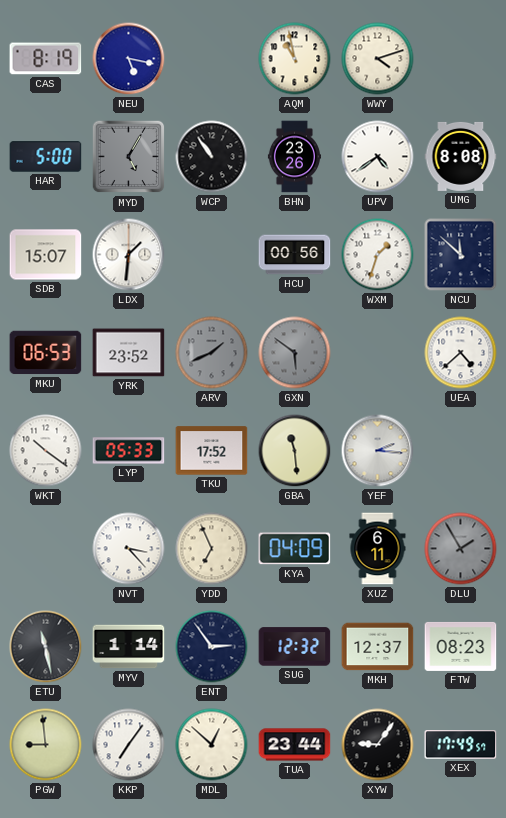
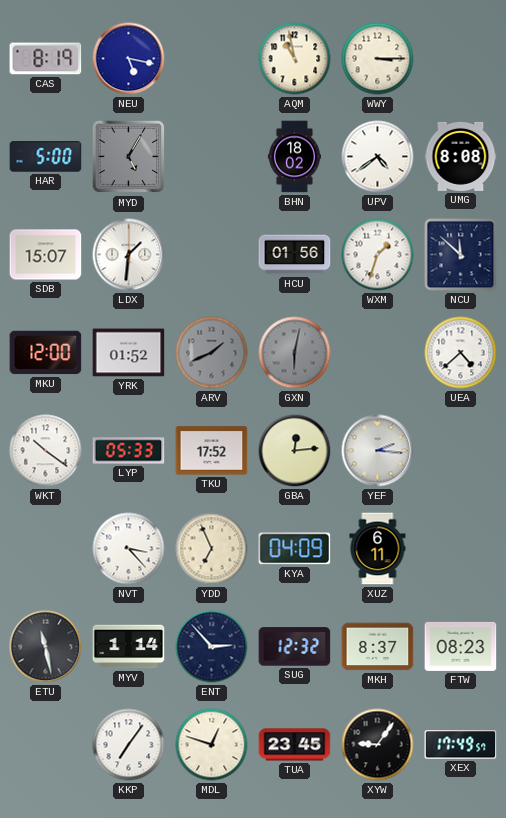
WWY: 4:12 -> 3:15
WCP: 10:54 -> none
BHN: 23:26 -> 18:02
HCU: 00:56 -> 01:56
MKU: 06:53 -> 12:00
YRK: 23:52 -> 01:52
GXN: 5:51 -> 6:02
GBA: 11:29 -> 12:14
DLU: 1:55 -> none
ENT: 2:54 -> 2:53
MKH: 12:37 -> 8:37
PGW: 8:59 -> none
MDL: 12:52 -> 12:48
TUA: 23:44 -> 23:45
